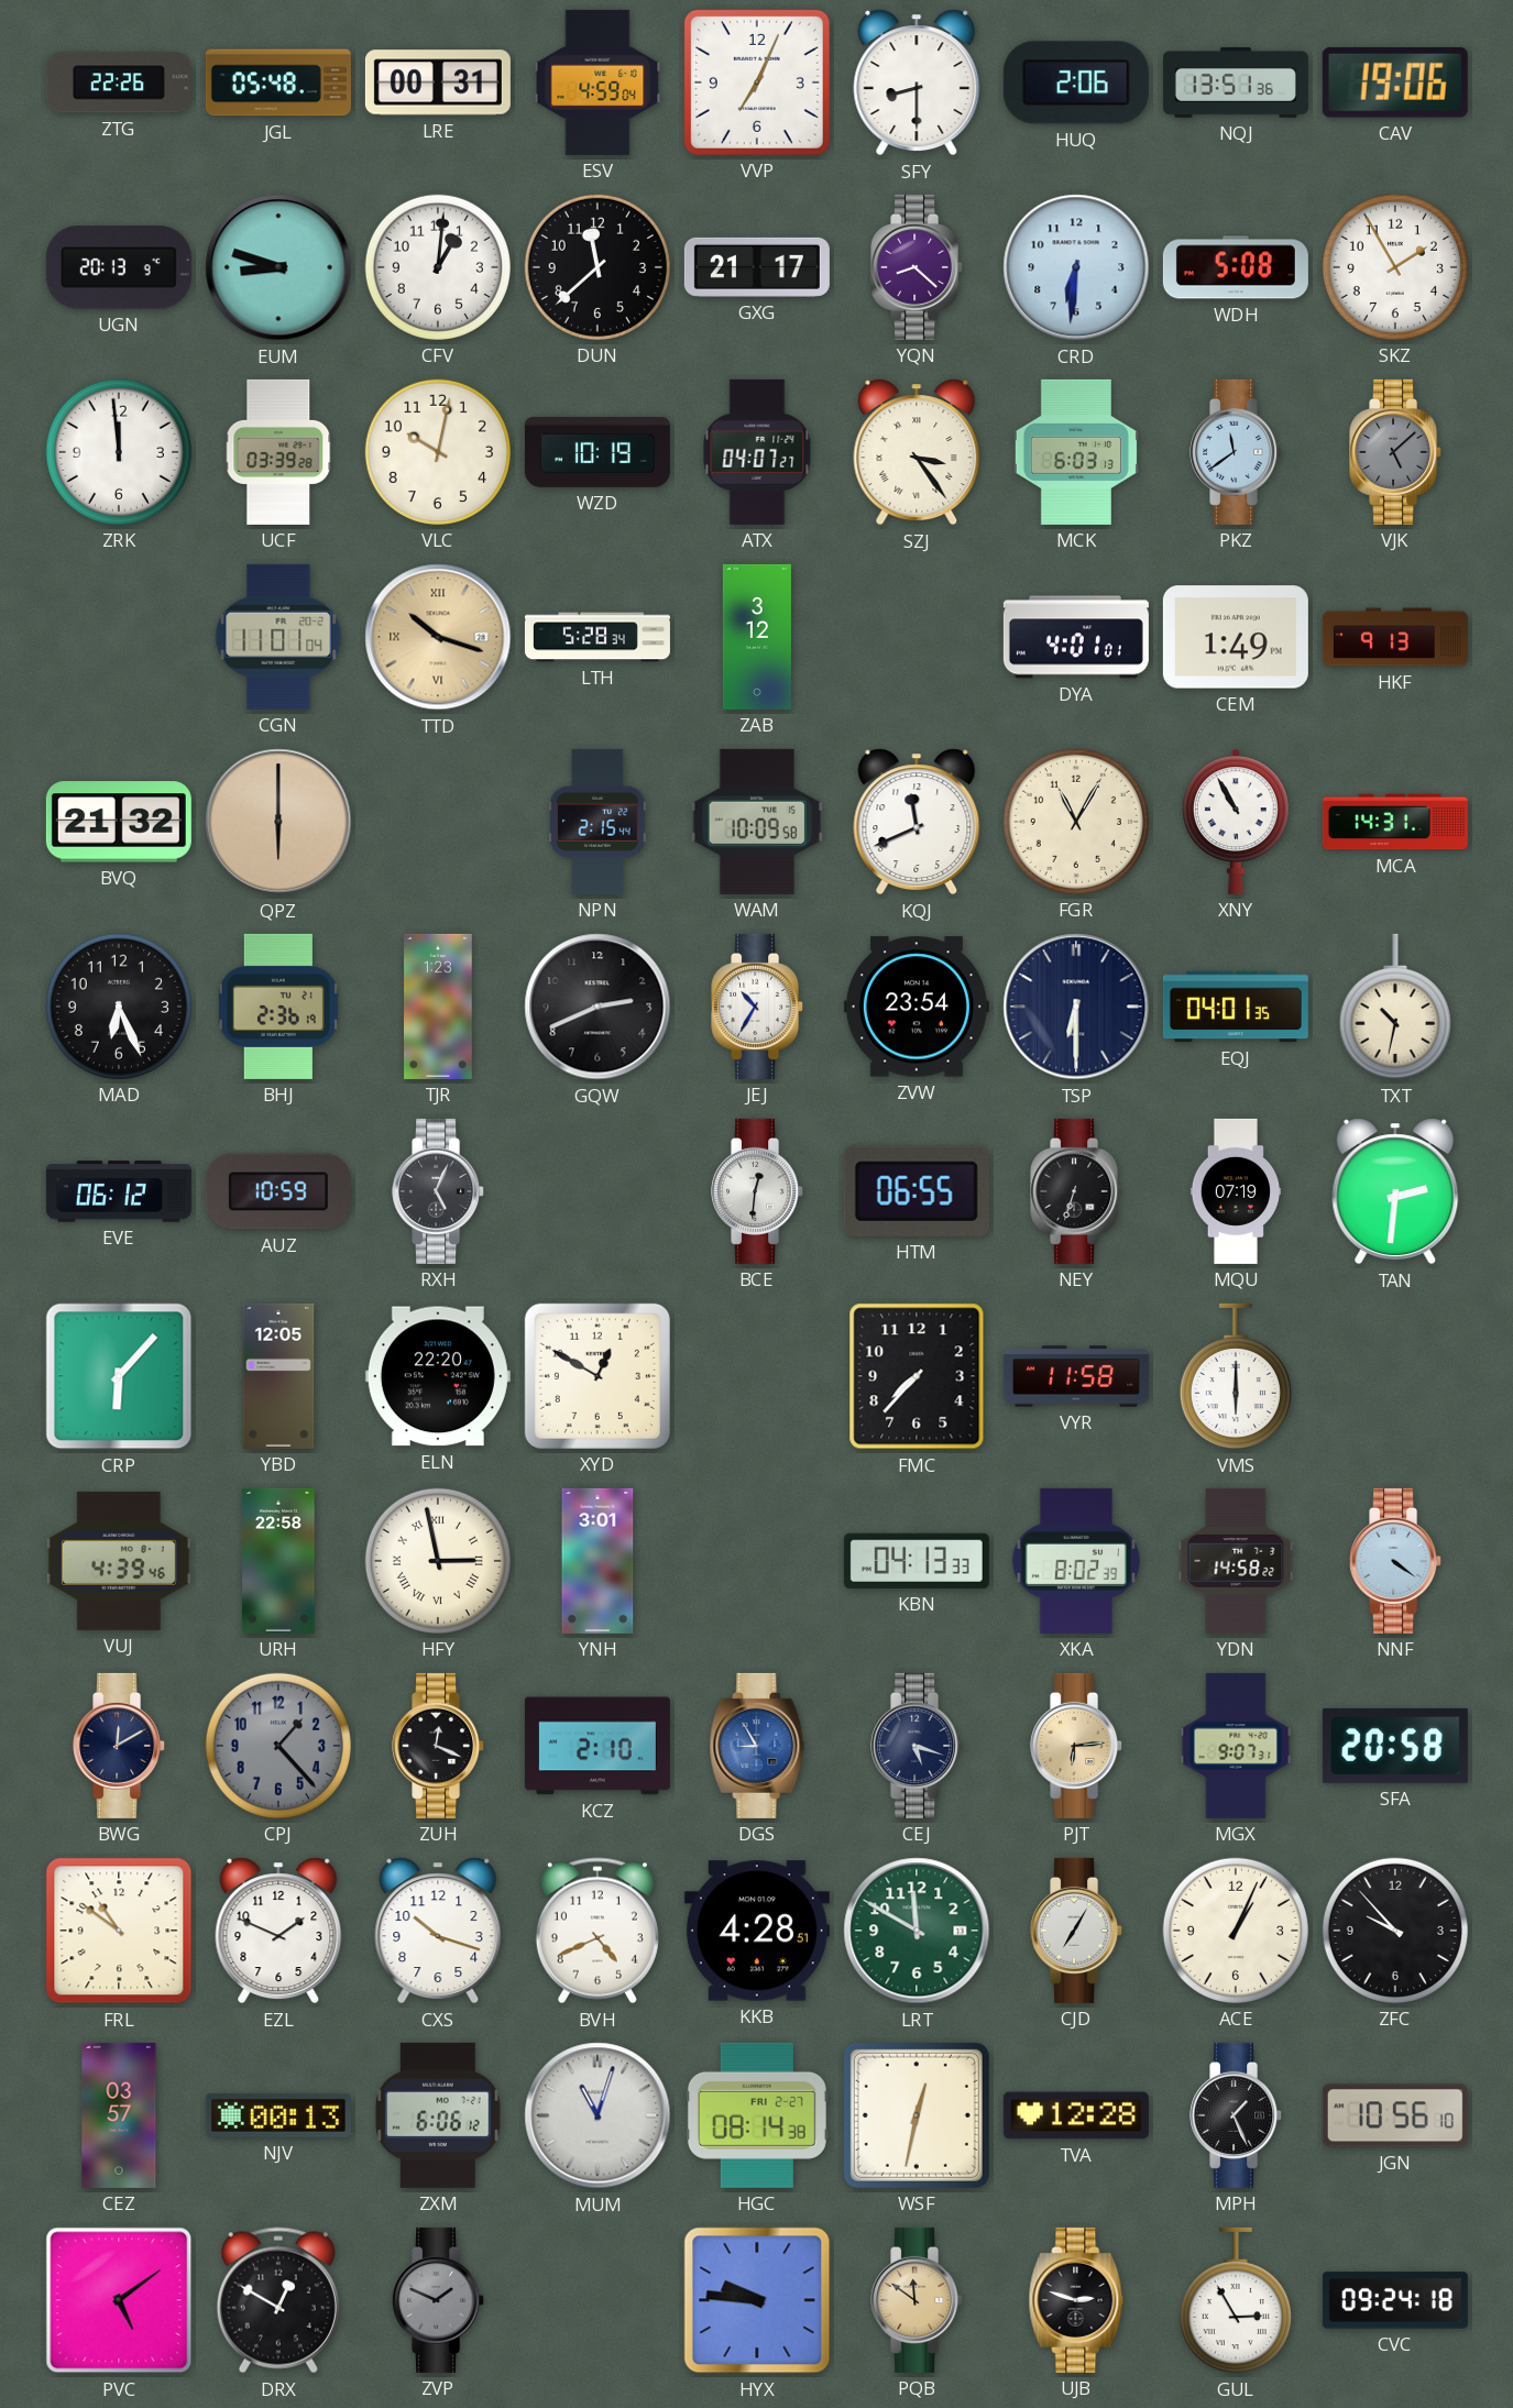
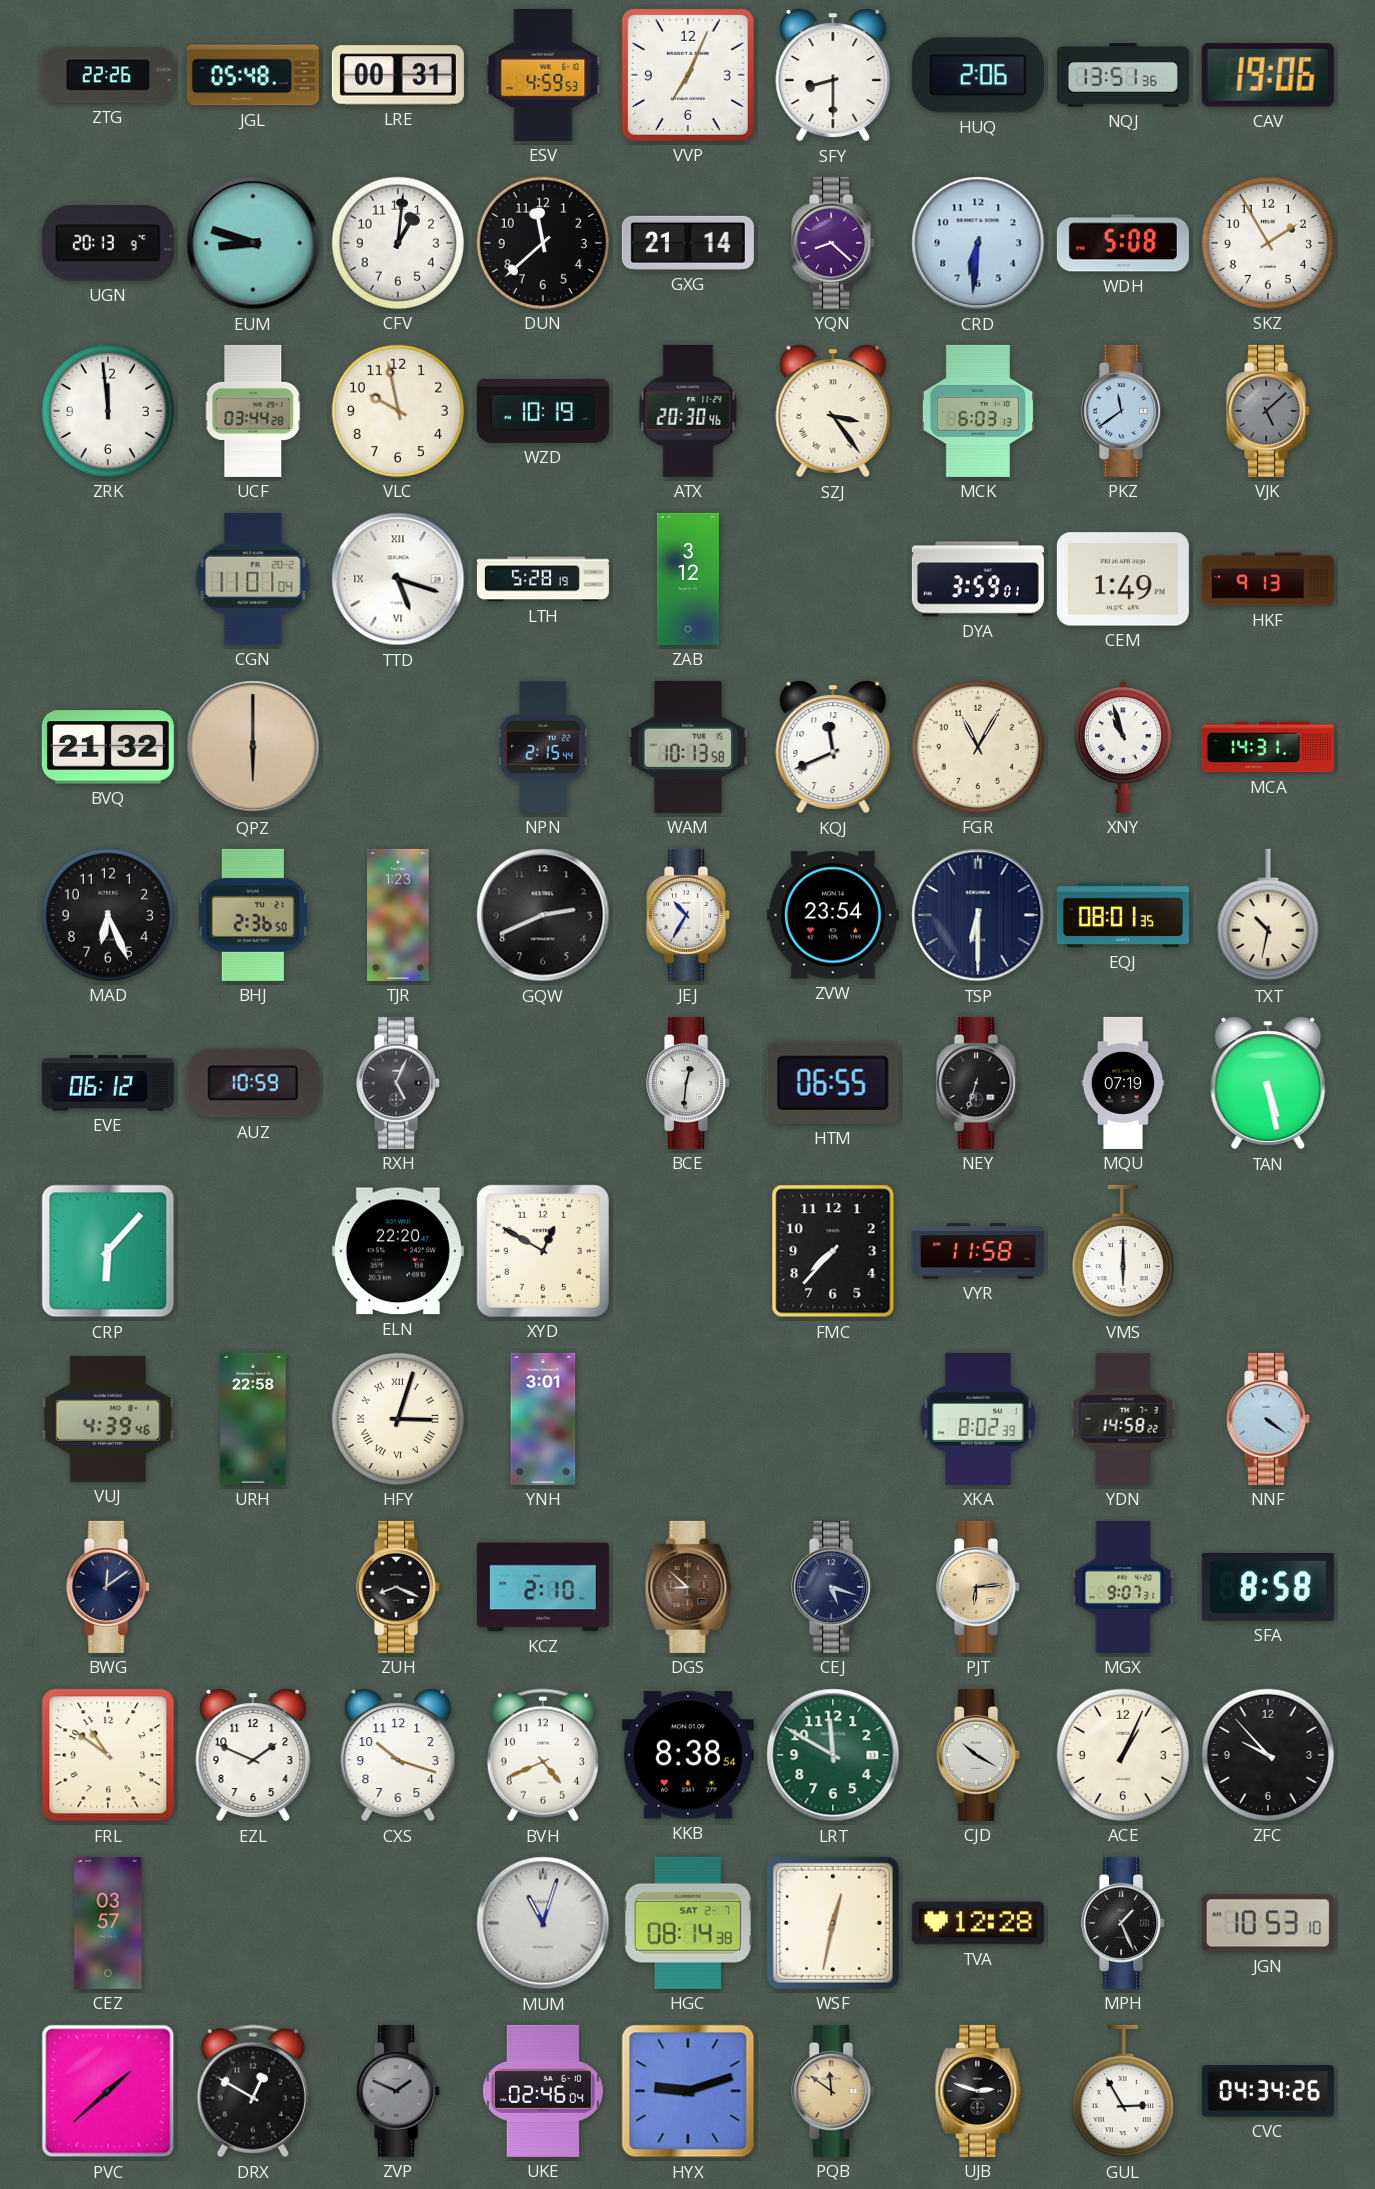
ESV: 4:59:04 -> 4:59:53
GXG: 21:17 -> 21:14
UCF: 03:39 -> 03:44
VLC: 10:02 -> 9:58
ATX: 04:07 -> 20:30
TTD: 10:18 -> 5:18
TTD dial: champagne -> white
LTH: 5:28:34 -> 5:28:19
DYA: 4:01 -> 3:59
WAM: 10:09 -> 10:13
XNY: 10:55 -> 10:57
BHJ: 2:36:19 -> 2:36:50
EQJ: 04:01 -> 08:01
TAN: 2:31 -> 5:28
YBD: 12:05 -> none
HFY: 2:58 -> 3:03
KBN: 04:13 -> none
BWG: 12:10 -> 12:09
CPJ: 1:23 -> none
ZUH: 12:19 -> 8:19
DGS: 8:55 -> 8:52
DGS dial: blue -> brown
SFA: 20:58 -> 8:58
KKB: 4:28 -> 8:38
CJD: 7:05 -> 10:20
NJV: 00:13 -> none
ZXM: 6:06 -> none
HGC date: FRI 2-27 -> SAT 2-7
JGN: 10:56 -> 10:53
PVC: 5:09 -> 1:38
UKE: none -> 02:46
HYX: 9:46 -> 9:12
CVC: 09:24 -> 04:34
